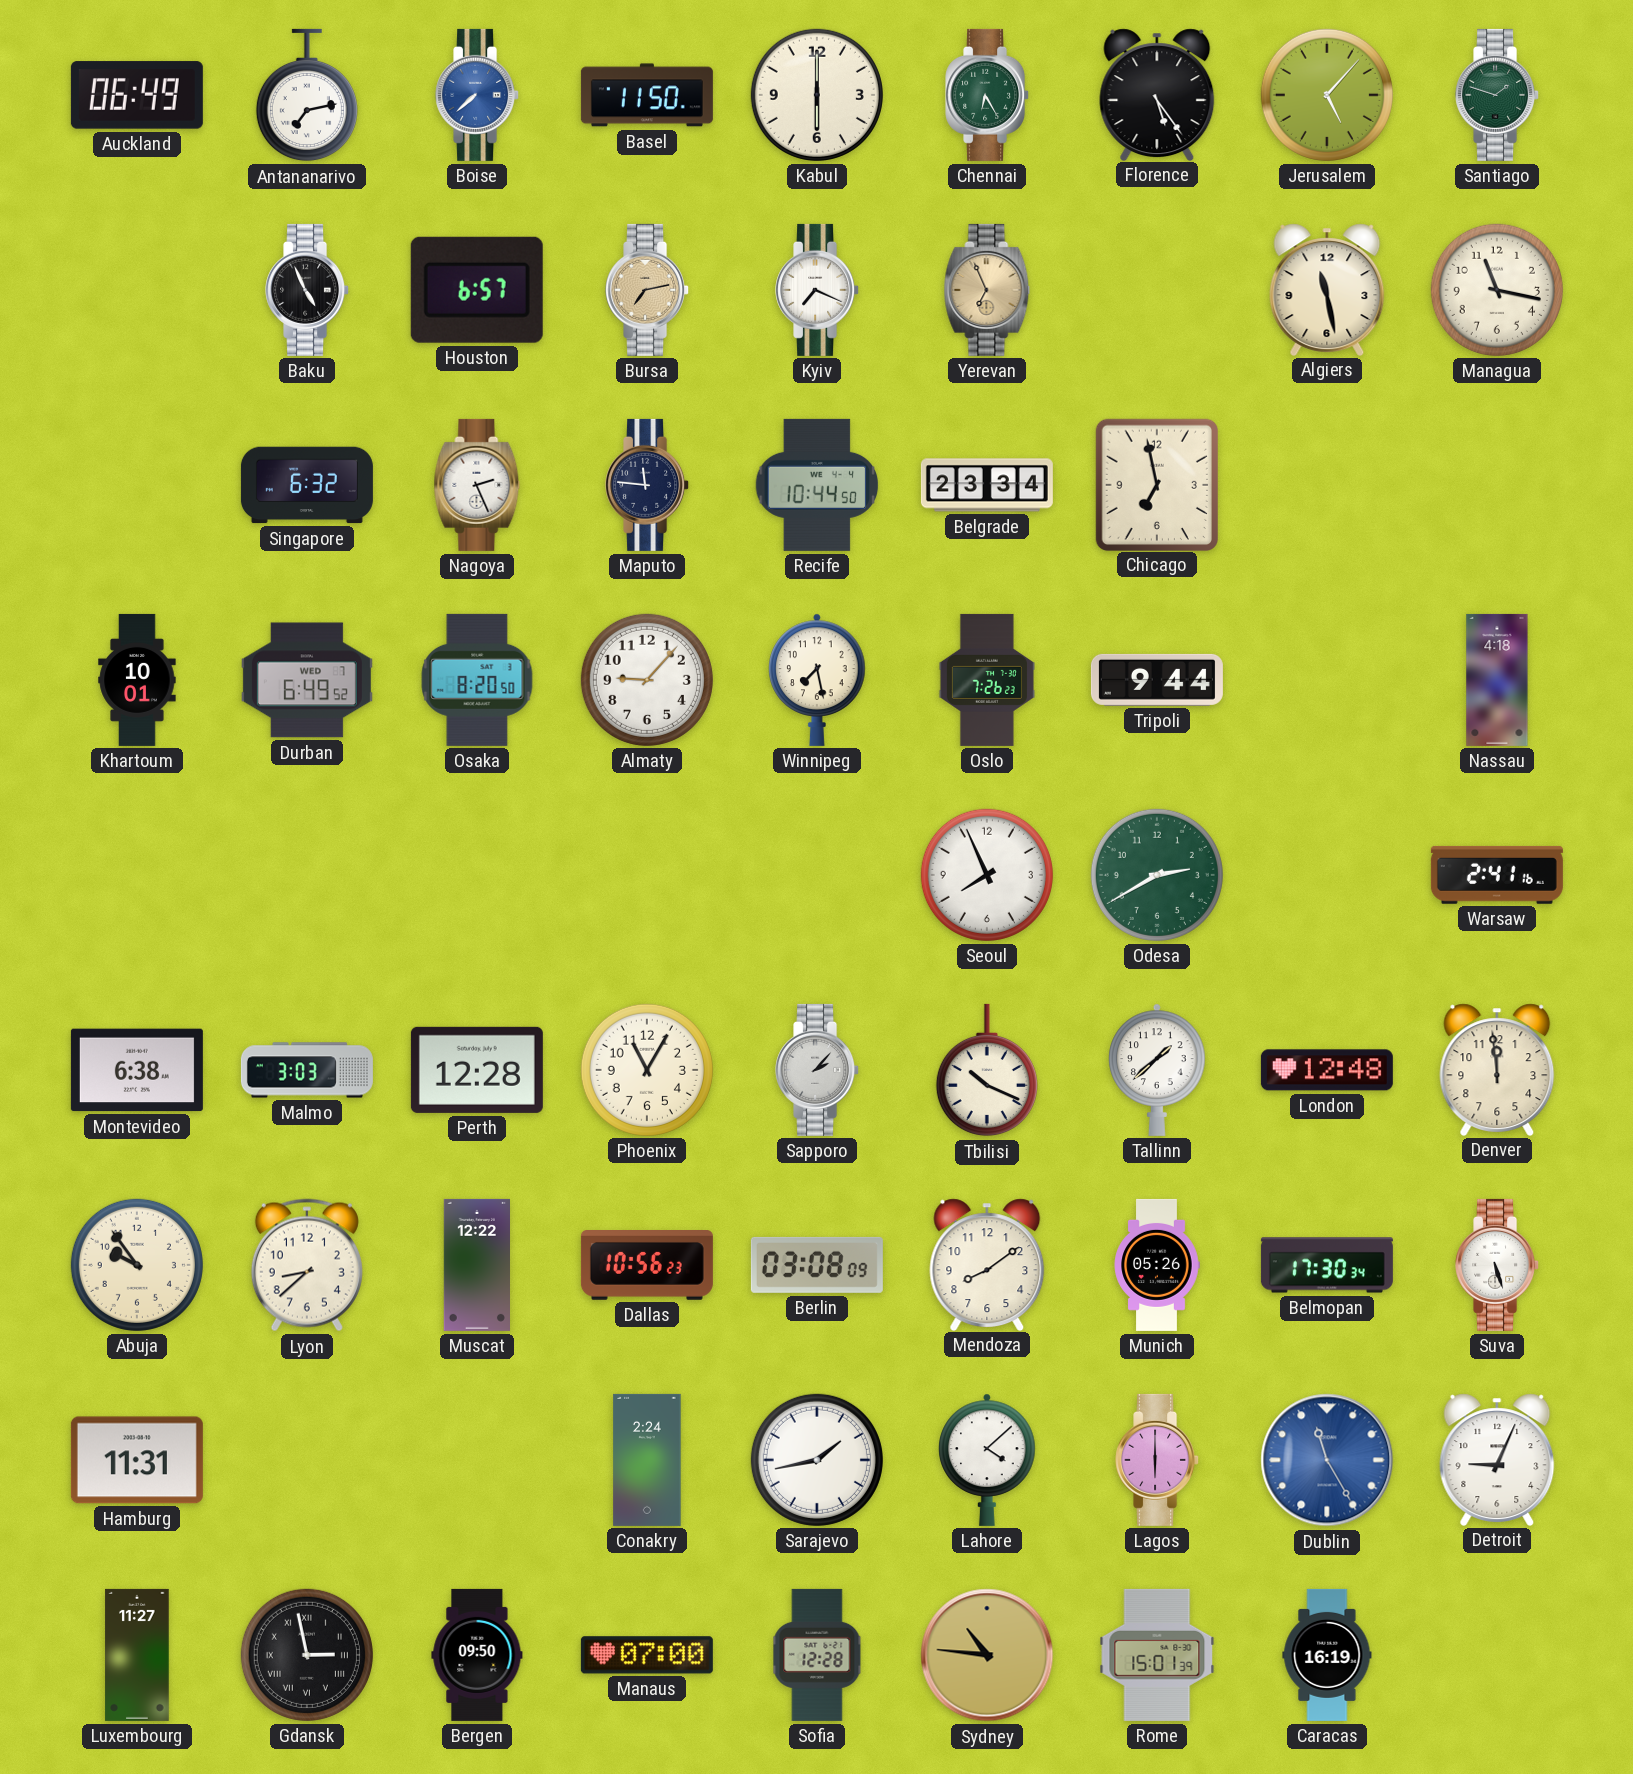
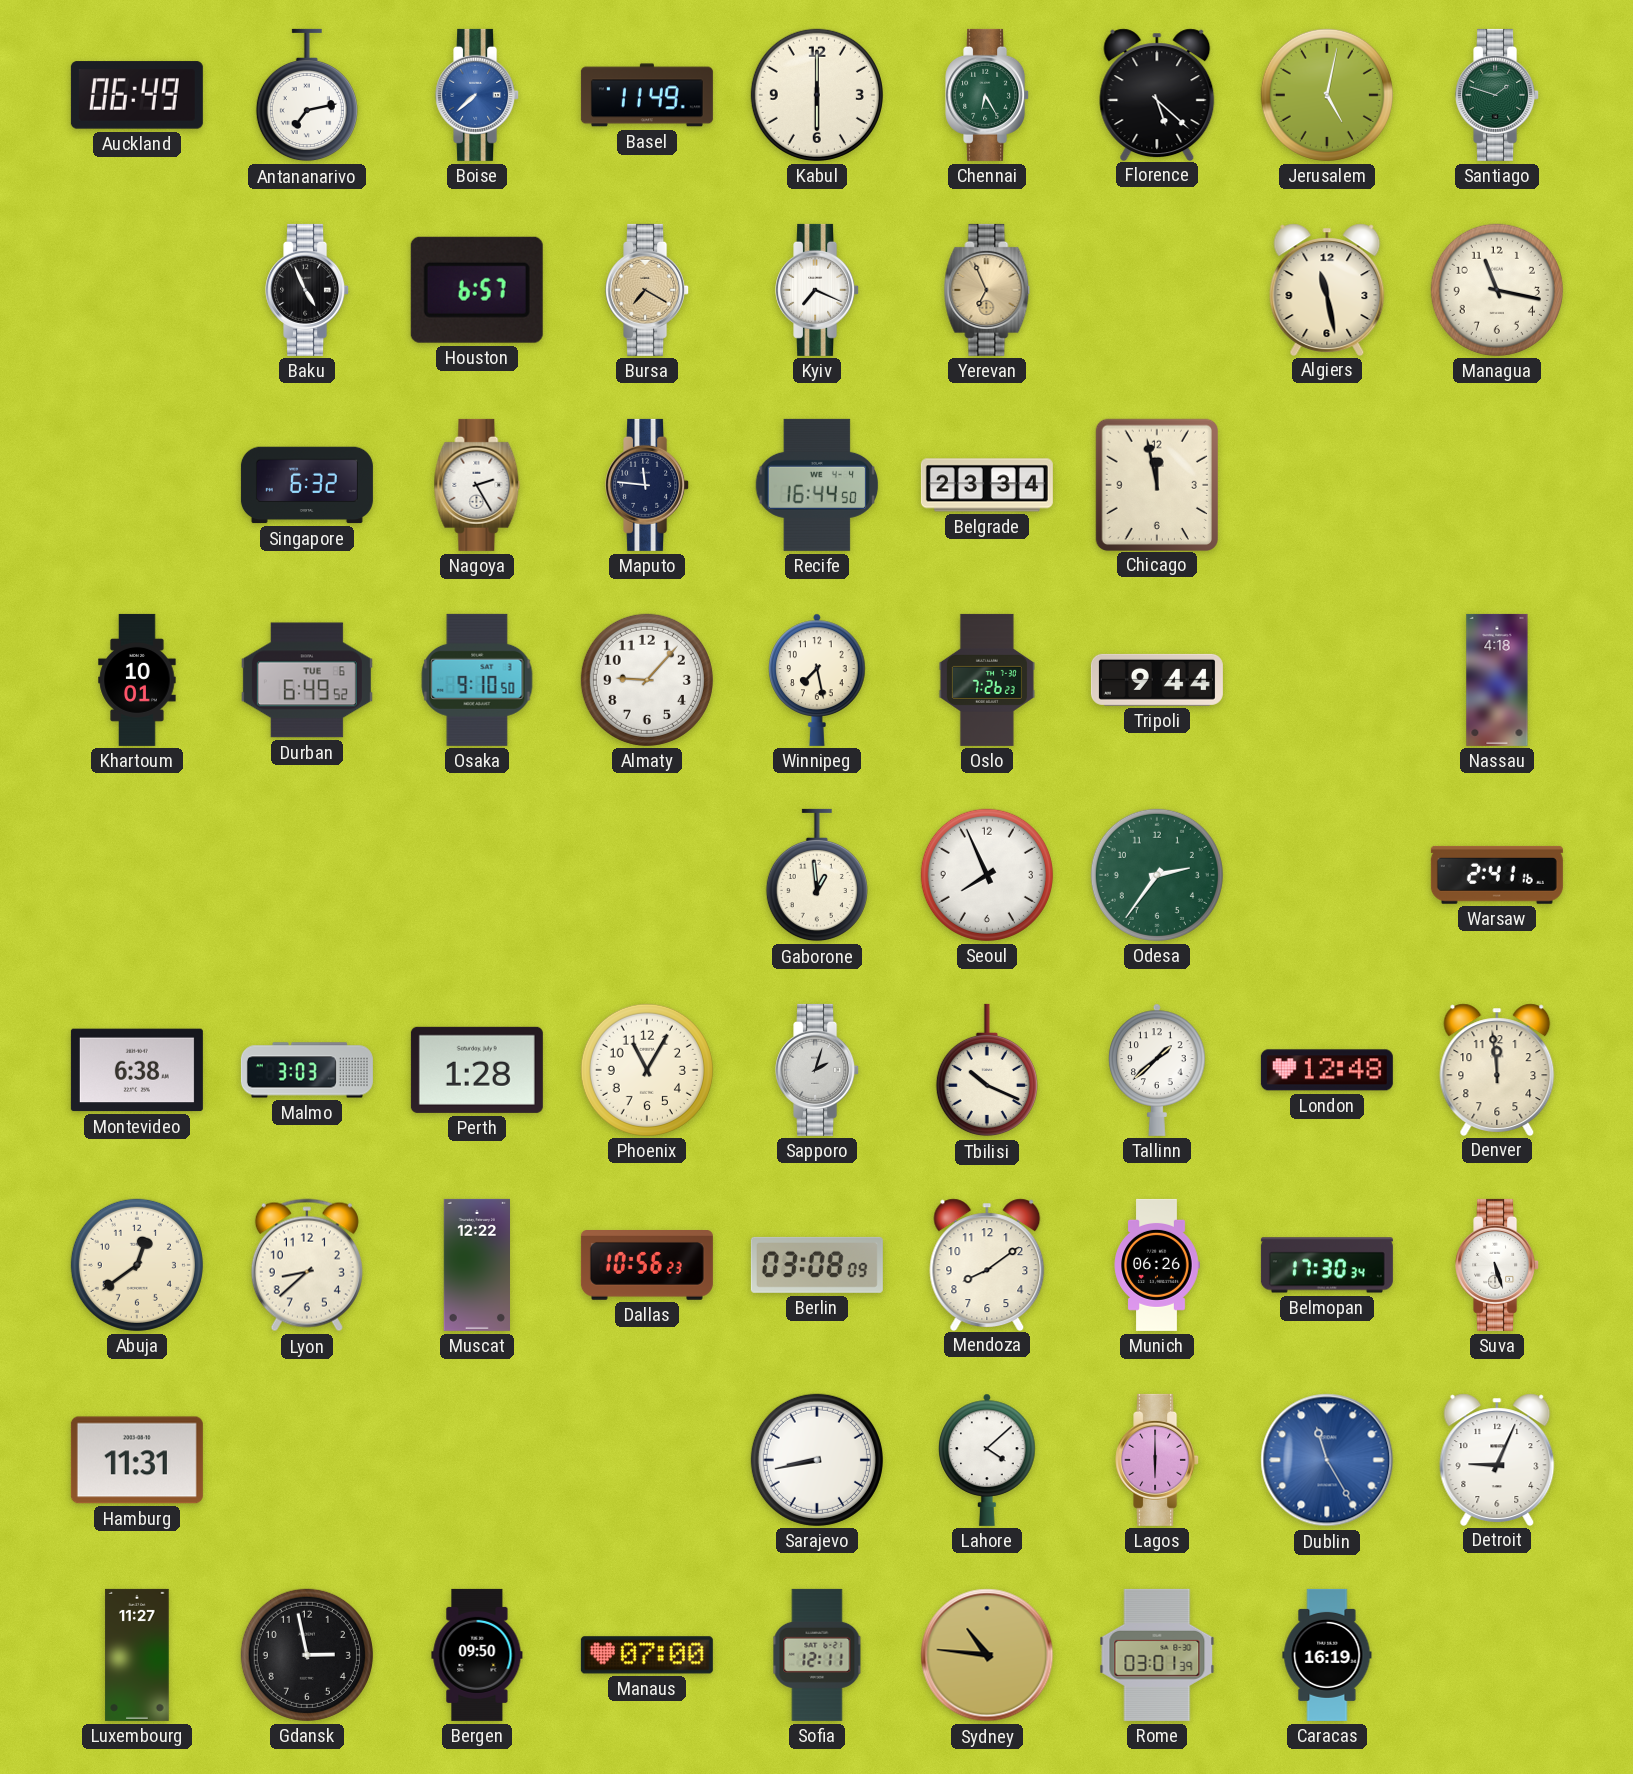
Basel: 11:50 -> 11:49
Florence: 5:24 -> 5:22
Jerusalem: 5:07 -> 5:02
Bursa: 7:13 -> 7:20
Nagoya: 2:26 -> 2:25
Recife: 10:44 -> 16:44
Chicago: 6:58 -> 11:58
Durban date: WED 7 -> TUE 6
Osaka: 8:20 -> 9:10
Gaborone: none -> 12:59
Odesa: 2:40 -> 2:36
Perth: 12:28 -> 1:28
Sapporo: 2:07 -> 2:03
Abuja: 9:54 -> 12:39
Munich: 05:26 -> 06:26
Conakry: 2:24 -> none
Sarajevo: 1:43 -> 8:43
Gdansk numerals: Roman -> Arabic
Sofia: 12:28 -> 12:11
Rome: 15:01 -> 03:01
